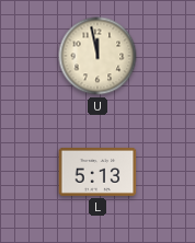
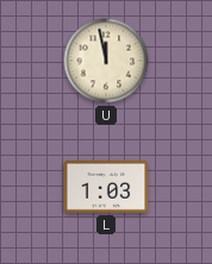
L: 5:13 -> 1:03
